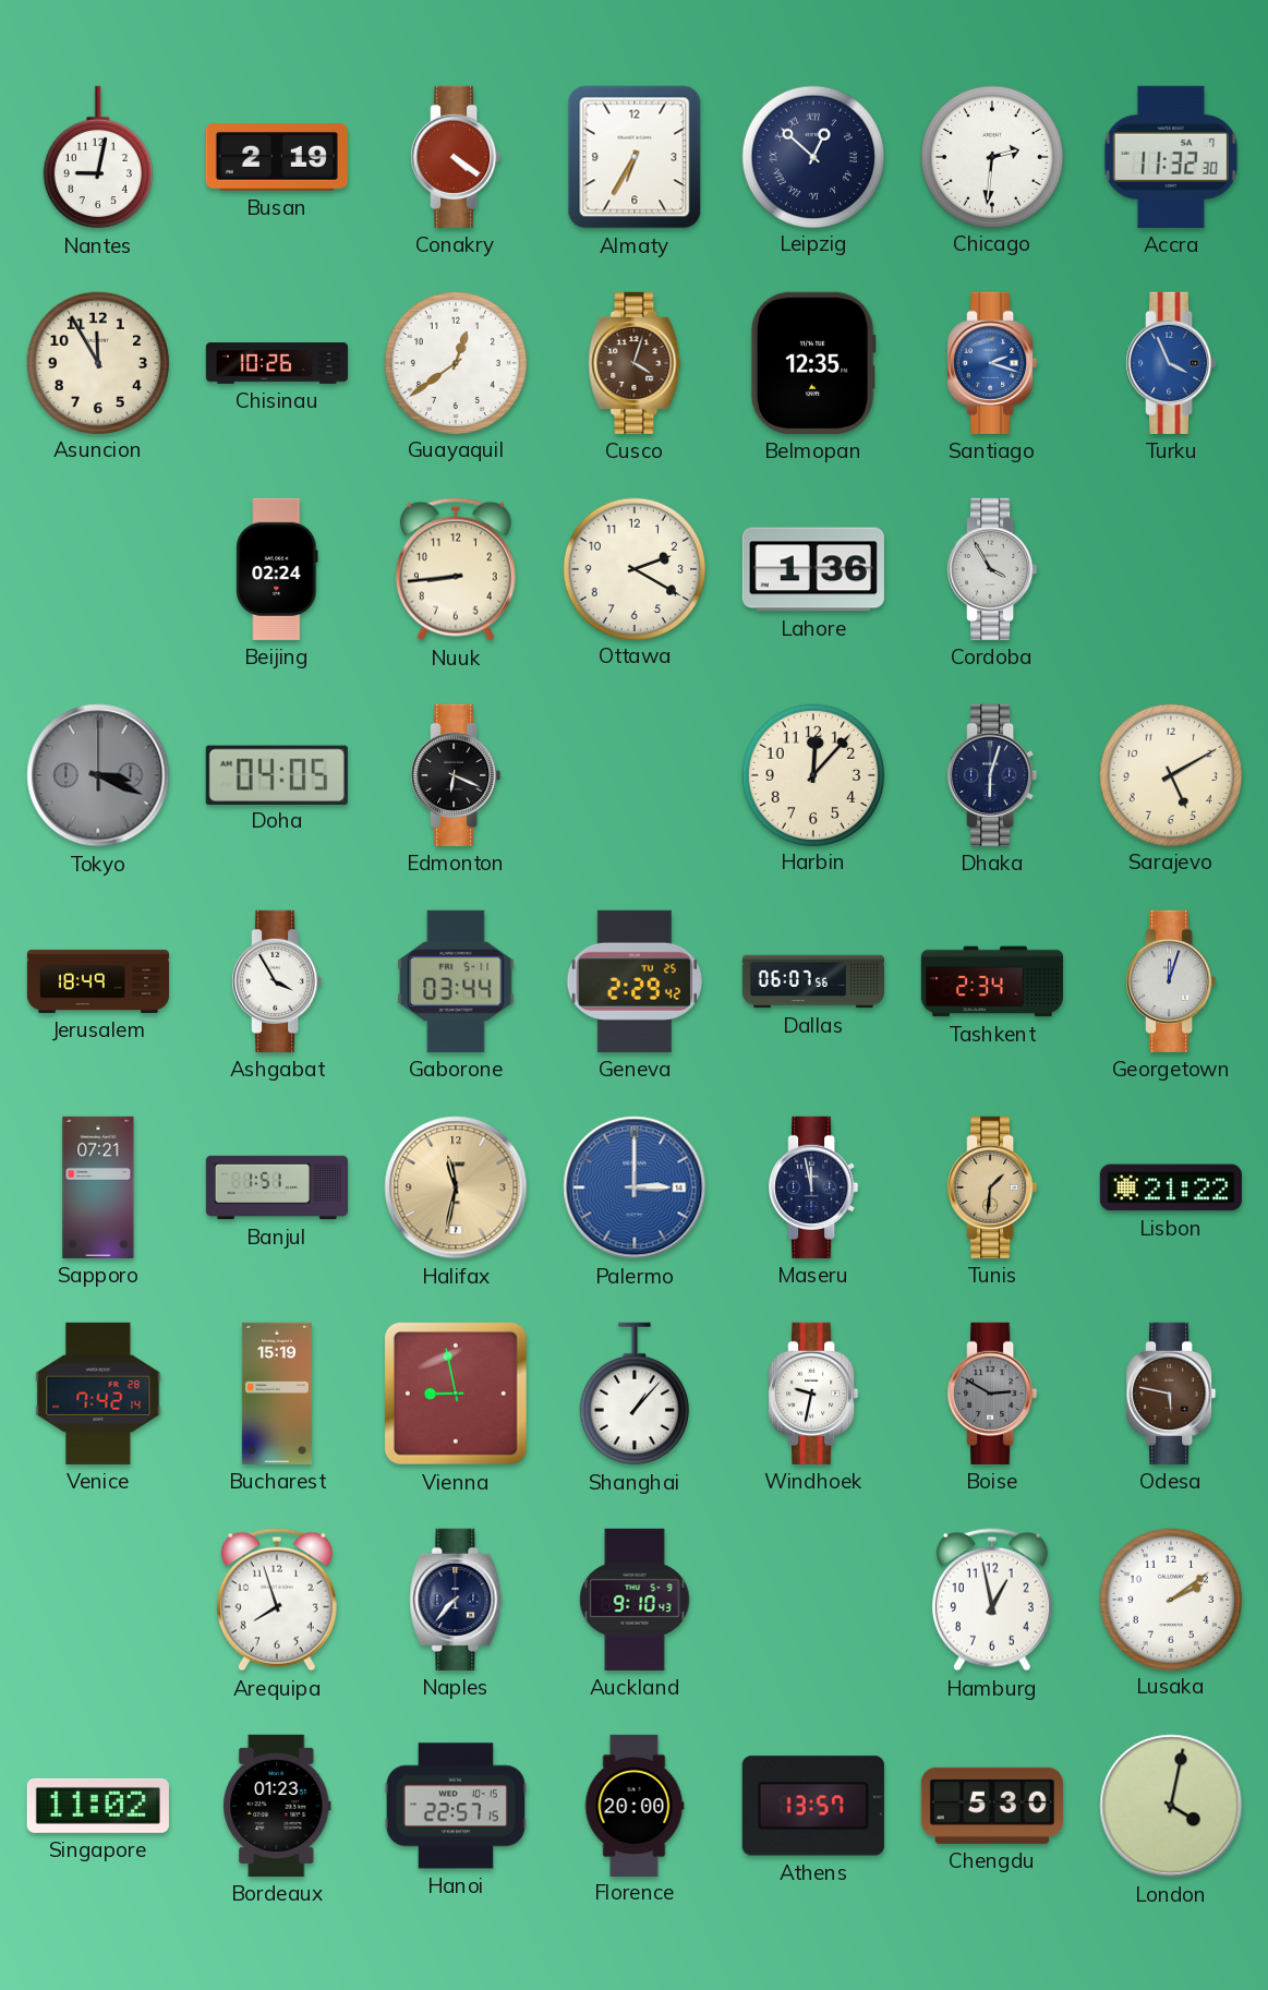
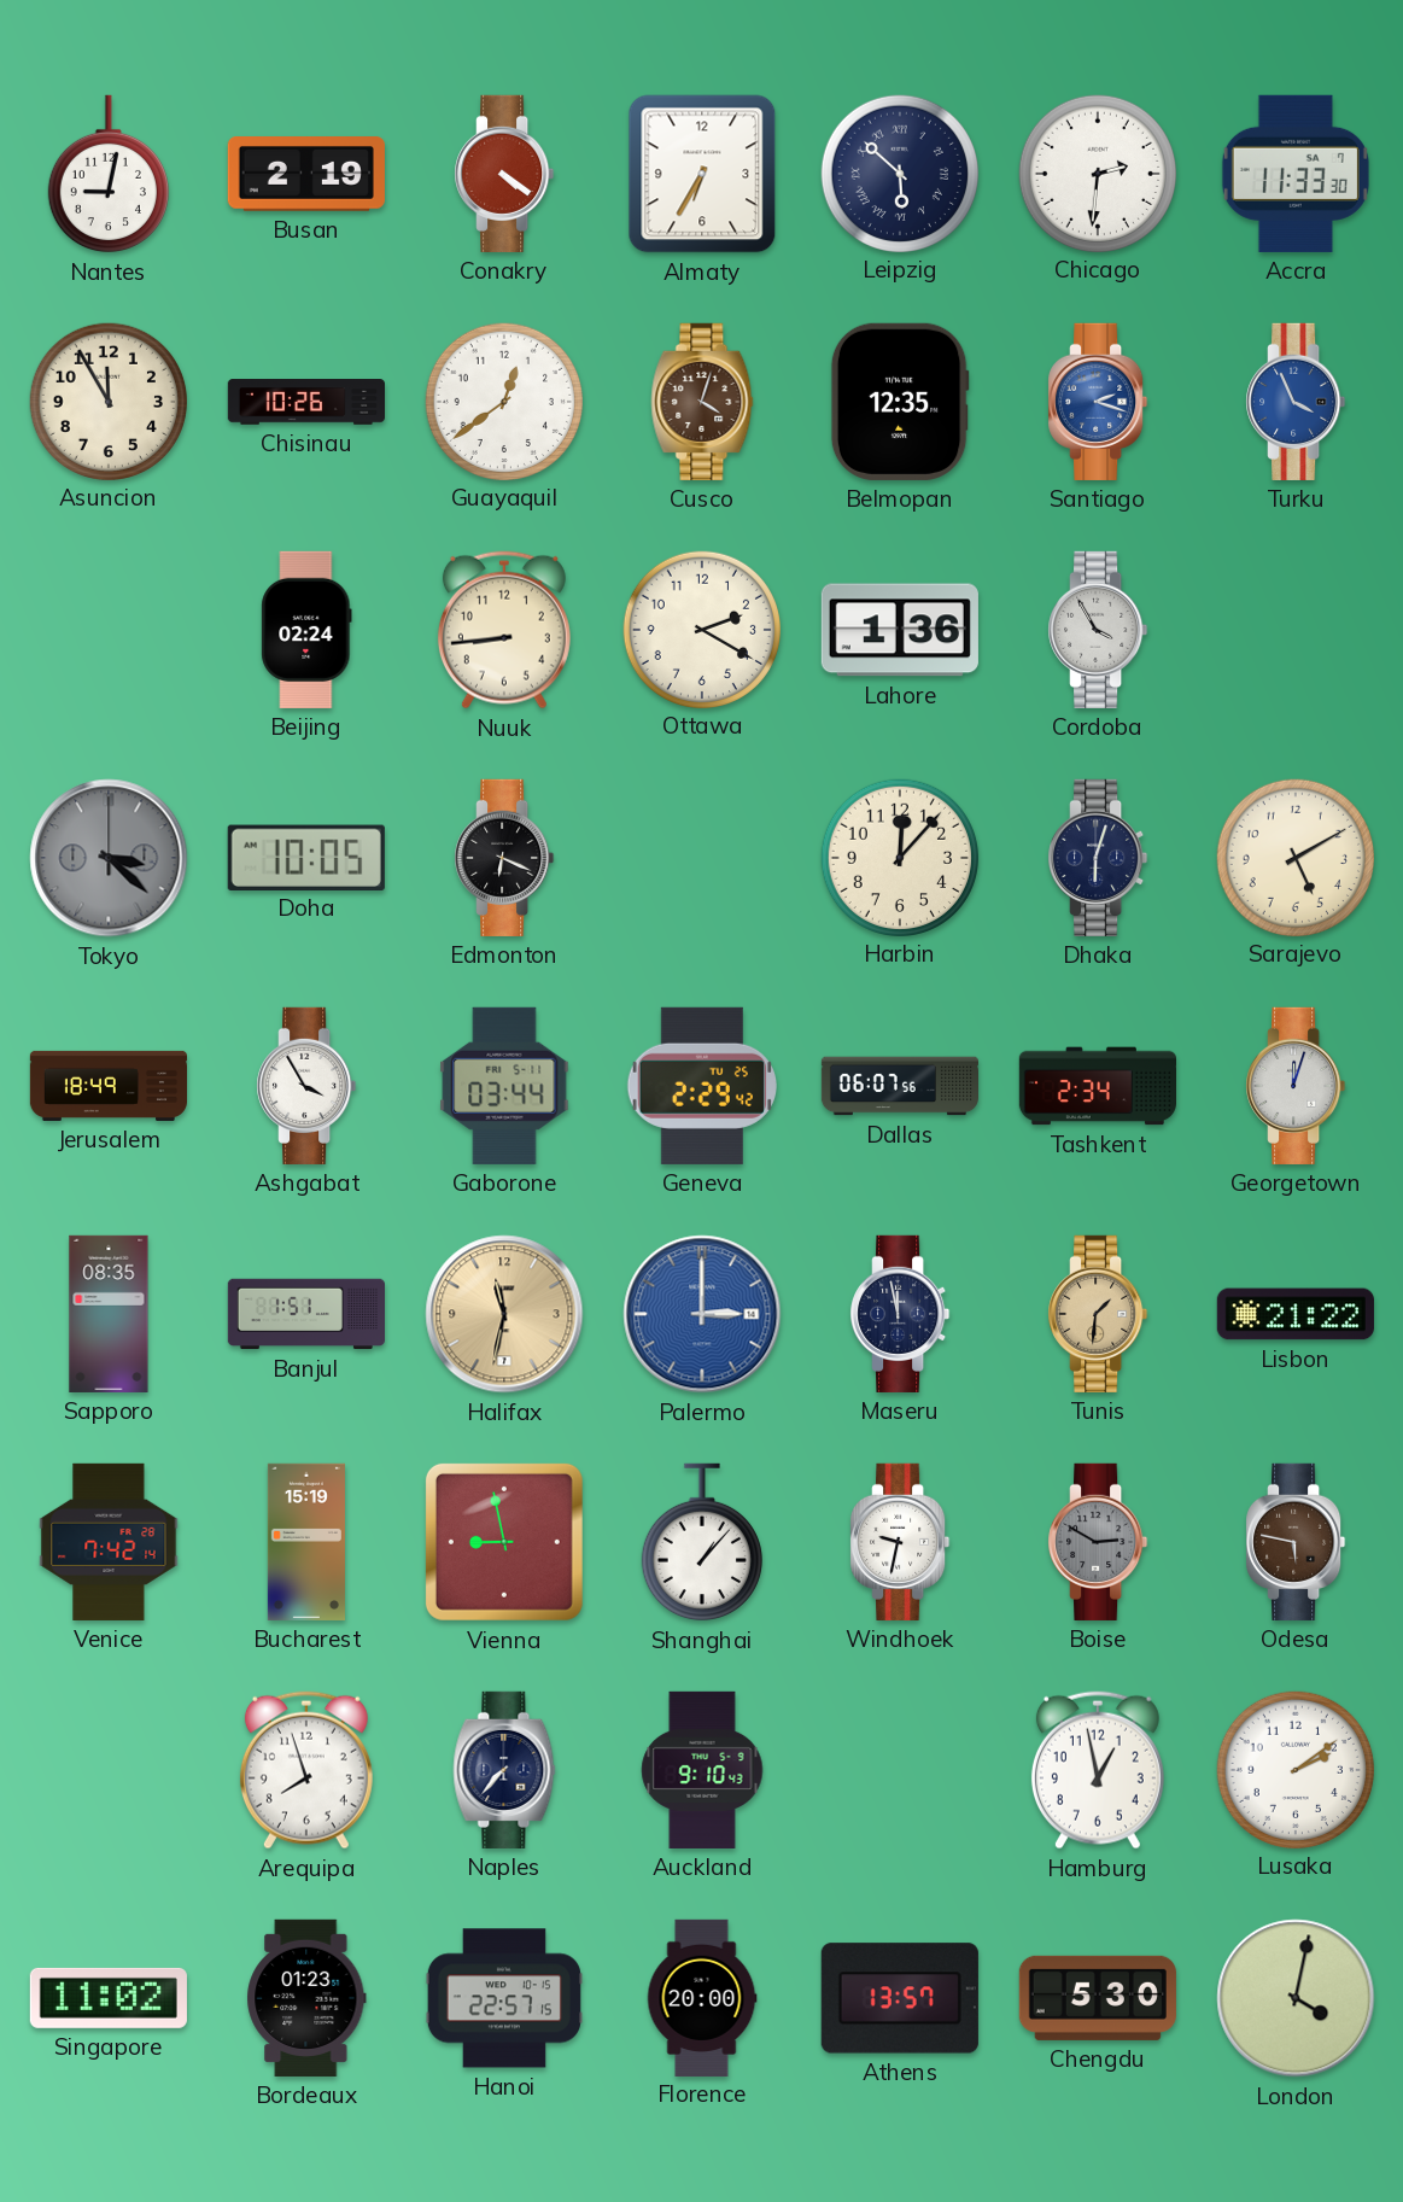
Leipzig: 12:52 -> 5:52
Accra: 11:32 -> 11:33
Tokyo: 3:19 -> 3:22
Doha: 04:05 -> 10:05
Sapporo: 07:21 -> 08:35
